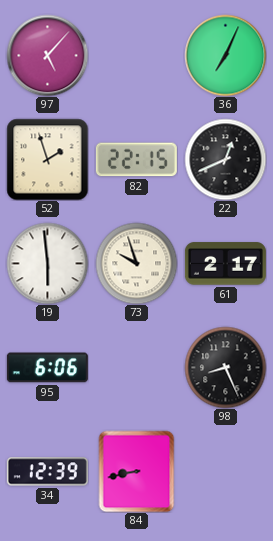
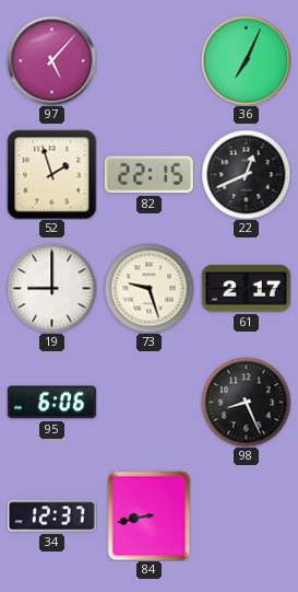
19: 5:59 -> 9:00
73: 9:57 -> 9:27
34: 12:39 -> 12:37
